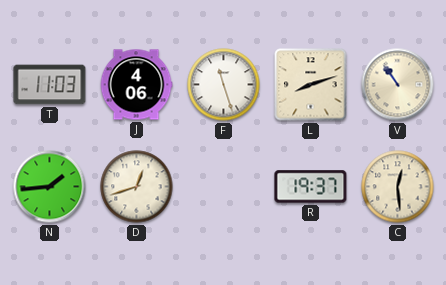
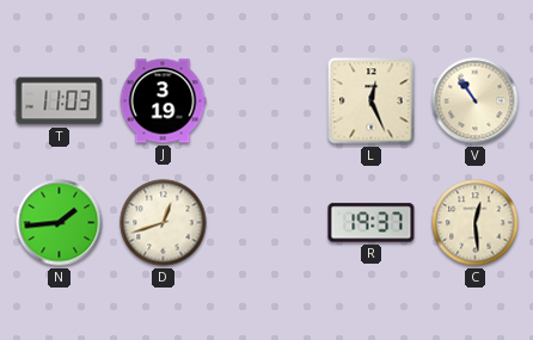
J: 4:06 -> 3:19
F: 11:27 -> none
L: 8:12 -> 12:26
